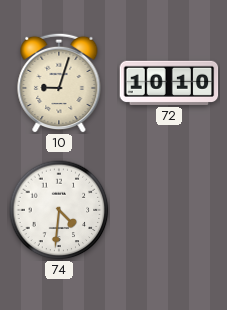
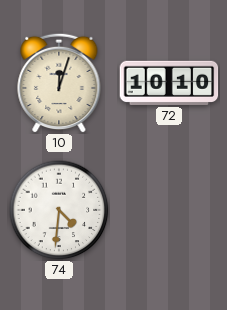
10: 9:03 -> 12:03
